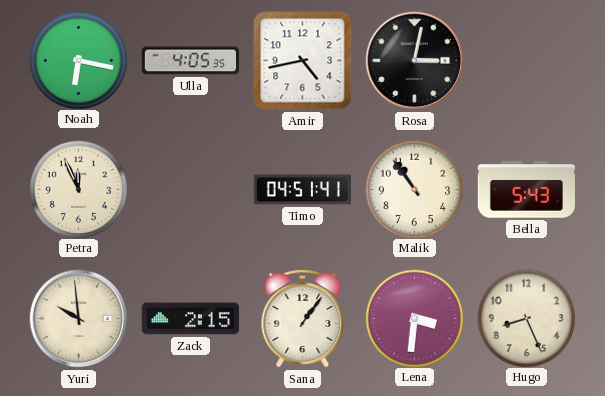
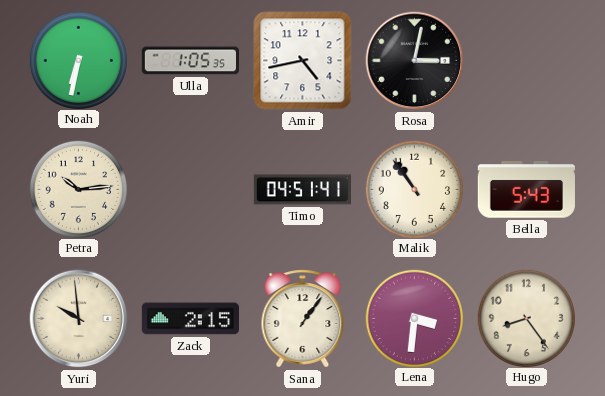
Noah: 6:17 -> 6:32
Ulla: 4:05 -> 1:05
Petra: 11:56 -> 10:14
Hugo: 8:26 -> 8:24
